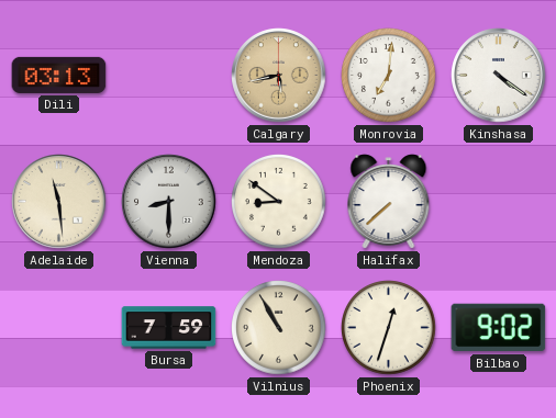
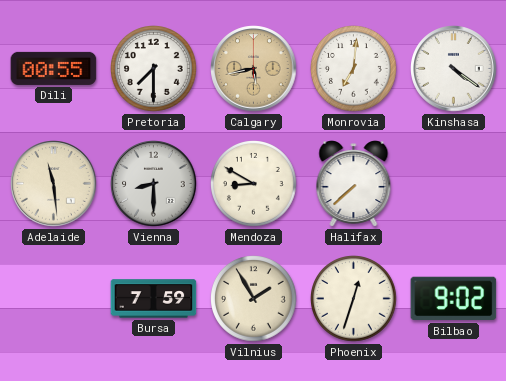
Dili: 03:13 -> 00:55
Pretoria: none -> 7:30
Mendoza: 8:51 -> 8:50
Vilnius: 10:55 -> 1:55
